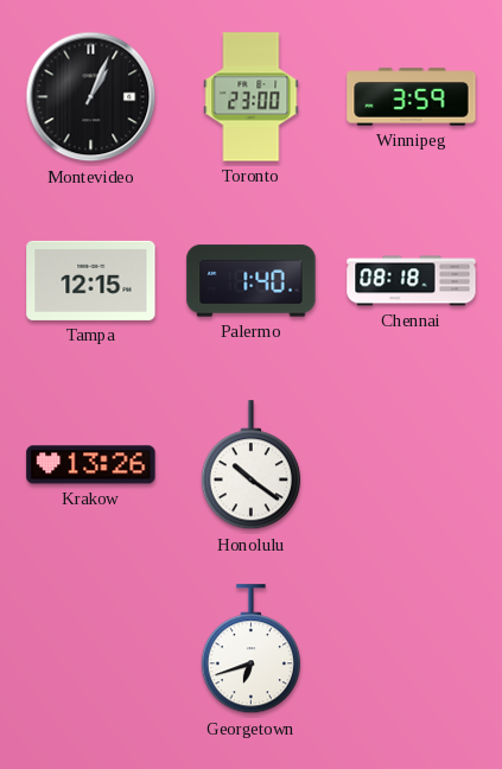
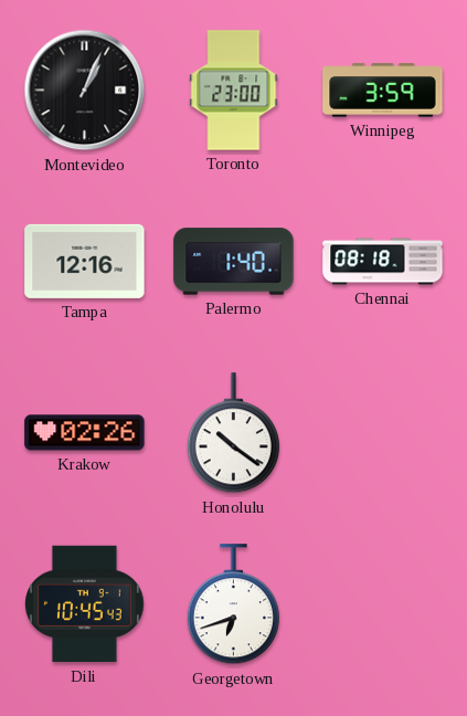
Tampa: 12:15 -> 12:16
Krakow: 13:26 -> 02:26
Dili: none -> 10:45
